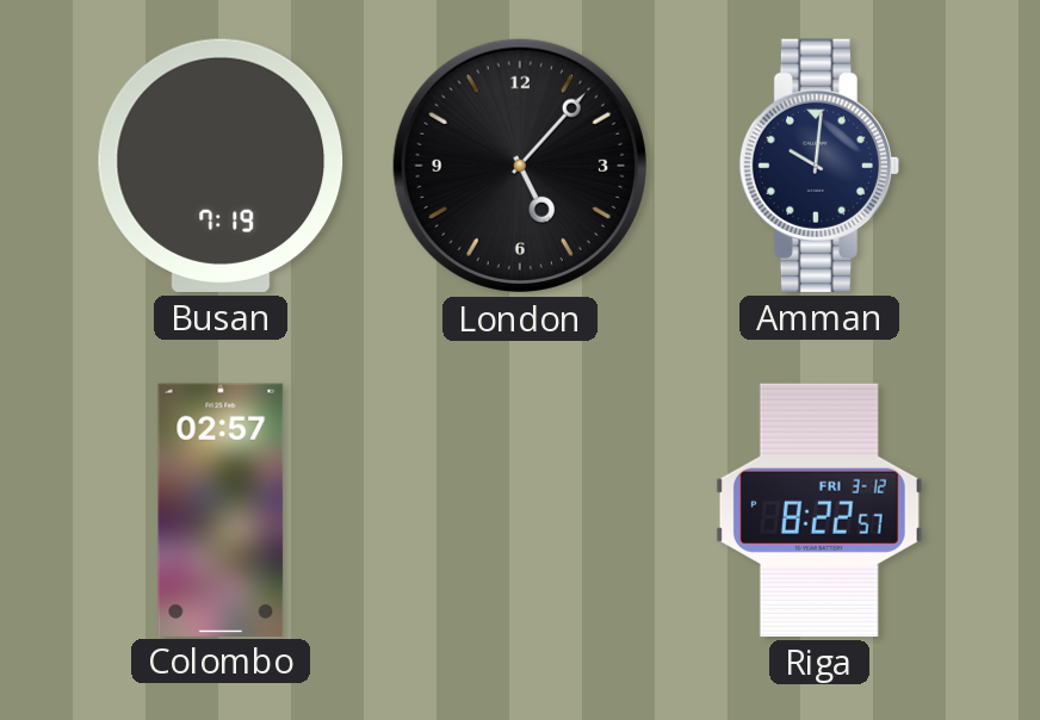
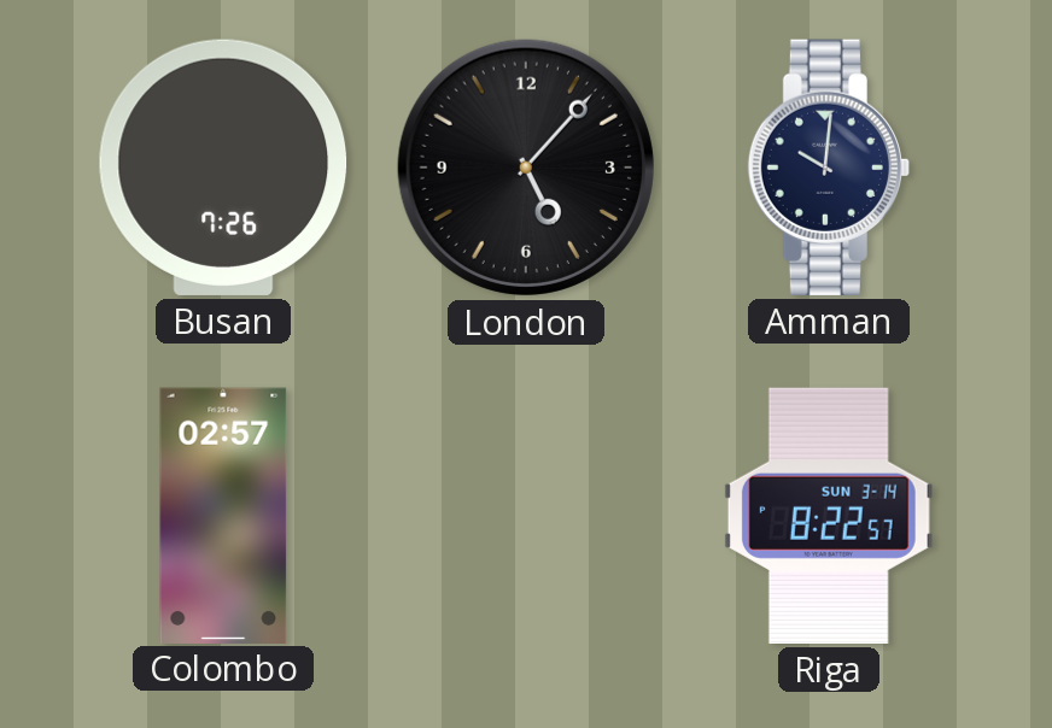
Busan: 7:19 -> 7:26
Riga date: FRI 3-12 -> SUN 3-14
